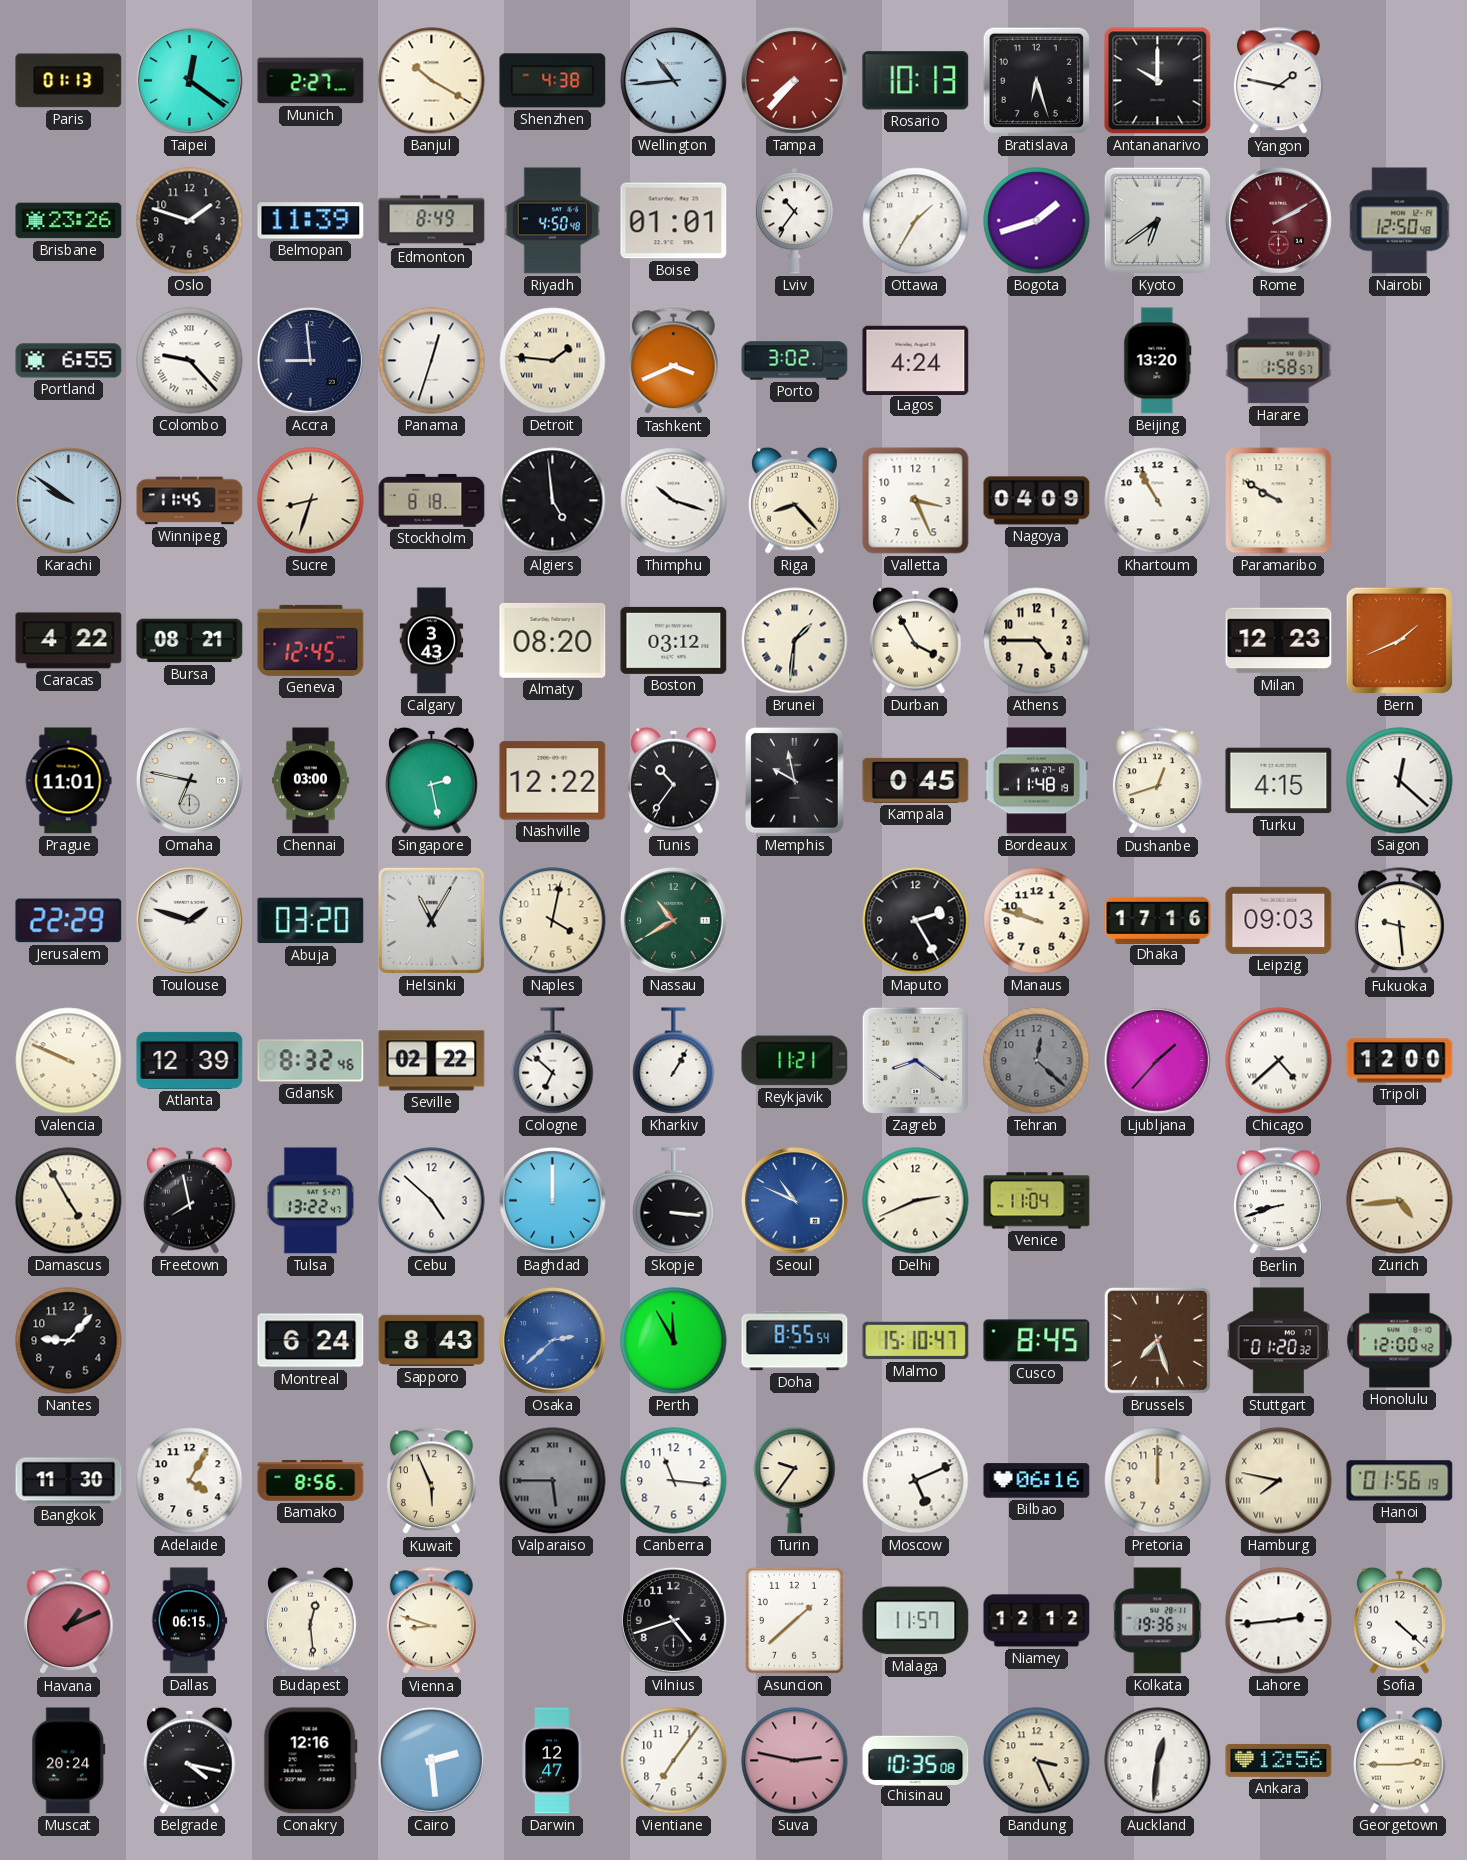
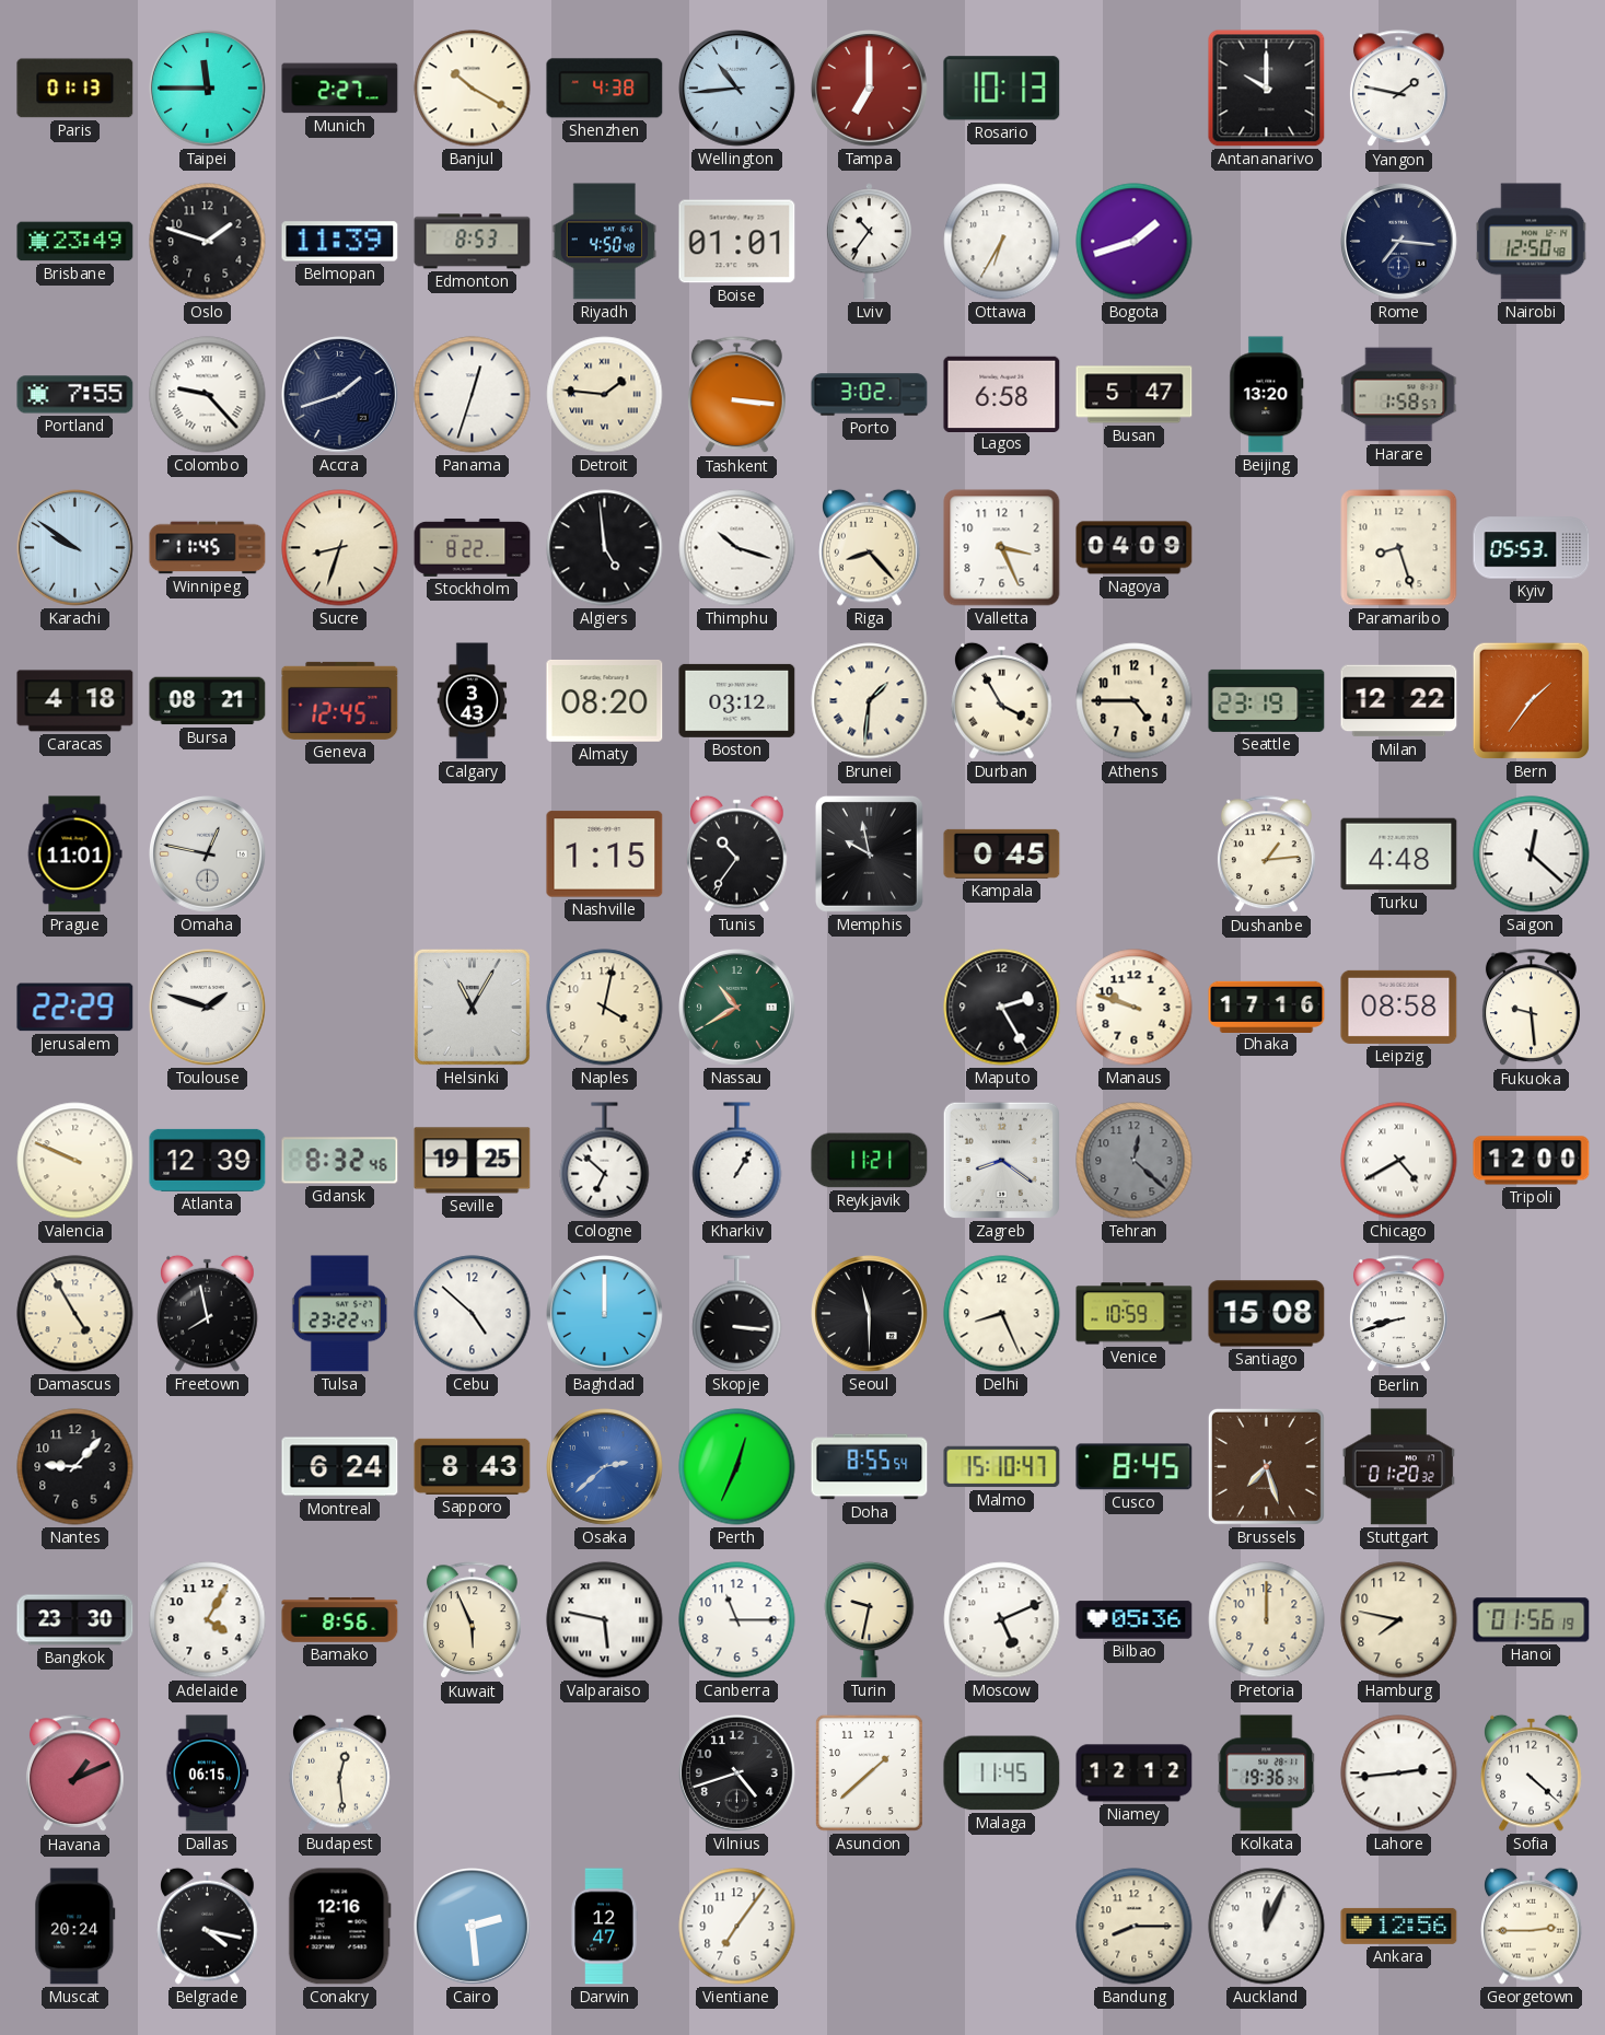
Taipei: 12:21 -> 11:45
Tampa: 7:37 -> 7:00
Bratislava: 6:27 -> none
Brisbane: 23:26 -> 23:49
Edmonton: 8:49 -> 8:53
Ottawa: 1:35 -> 6:35
Kyoto: 6:39 -> none
Rome: 2:10 -> 7:16
Rome dial: burgundy -> navy
Portland: 6:55 -> 7:55
Accra: 8:59 -> 1:42
Tashkent: 3:41 -> 3:16
Lagos: 4:24 -> 6:58
Busan: none -> 5:47
Stockholm: 8:18 -> 8:22
Khartoum: 10:55 -> none
Paramaribo: 9:50 -> 8:27
Kyiv: none -> 05:53
Caracas: 4:22 -> 4:18
Seattle: none -> 23:19
Milan: 12:23 -> 12:22
Bern: 1:41 -> 1:36
Omaha: 6:47 -> 12:47
Chennai: 03:00 -> none
Singapore: 2:28 -> none
Nashville: 12:22 -> 1:15
Bordeaux: 11:48 -> none
Dushanbe: 12:42 -> 1:14
Turku: 4:15 -> 4:48
Abuja: 03:20 -> none
Leipzig: 09:03 -> 08:58
Seville: 02:22 -> 19:25
Ljubljana: 1:37 -> none
Chicago: 4:38 -> 4:40
Tulsa: 13:22 -> 23:22
Seoul: 10:49 -> 11:30
Seoul dial: blue -> black
Delhi: 2:41 -> 8:26
Venice: 11:04 -> 10:59
Santiago: none -> 15:08
Zurich: 4:44 -> none
Perth: 11:55 -> 12:34
Honolulu: 12:00 -> none
Bangkok: 11:30 -> 23:30
Valparaiso: 5:45 -> 5:47
Valparaiso dial: grey -> white
Canberra: 11:16 -> 11:15
Turin: 9:36 -> 9:32
Bilbao: 06:16 -> 05:36
Hamburg numerals: Roman -> Arabic
Vienna: 8:48 -> none
Malaga: 11:57 -> 11:45
Suva: 2:47 -> none
Chisinau: 10:35 -> none
Bandung: 3:26 -> 8:15
Auckland: 12:31 -> 12:04
